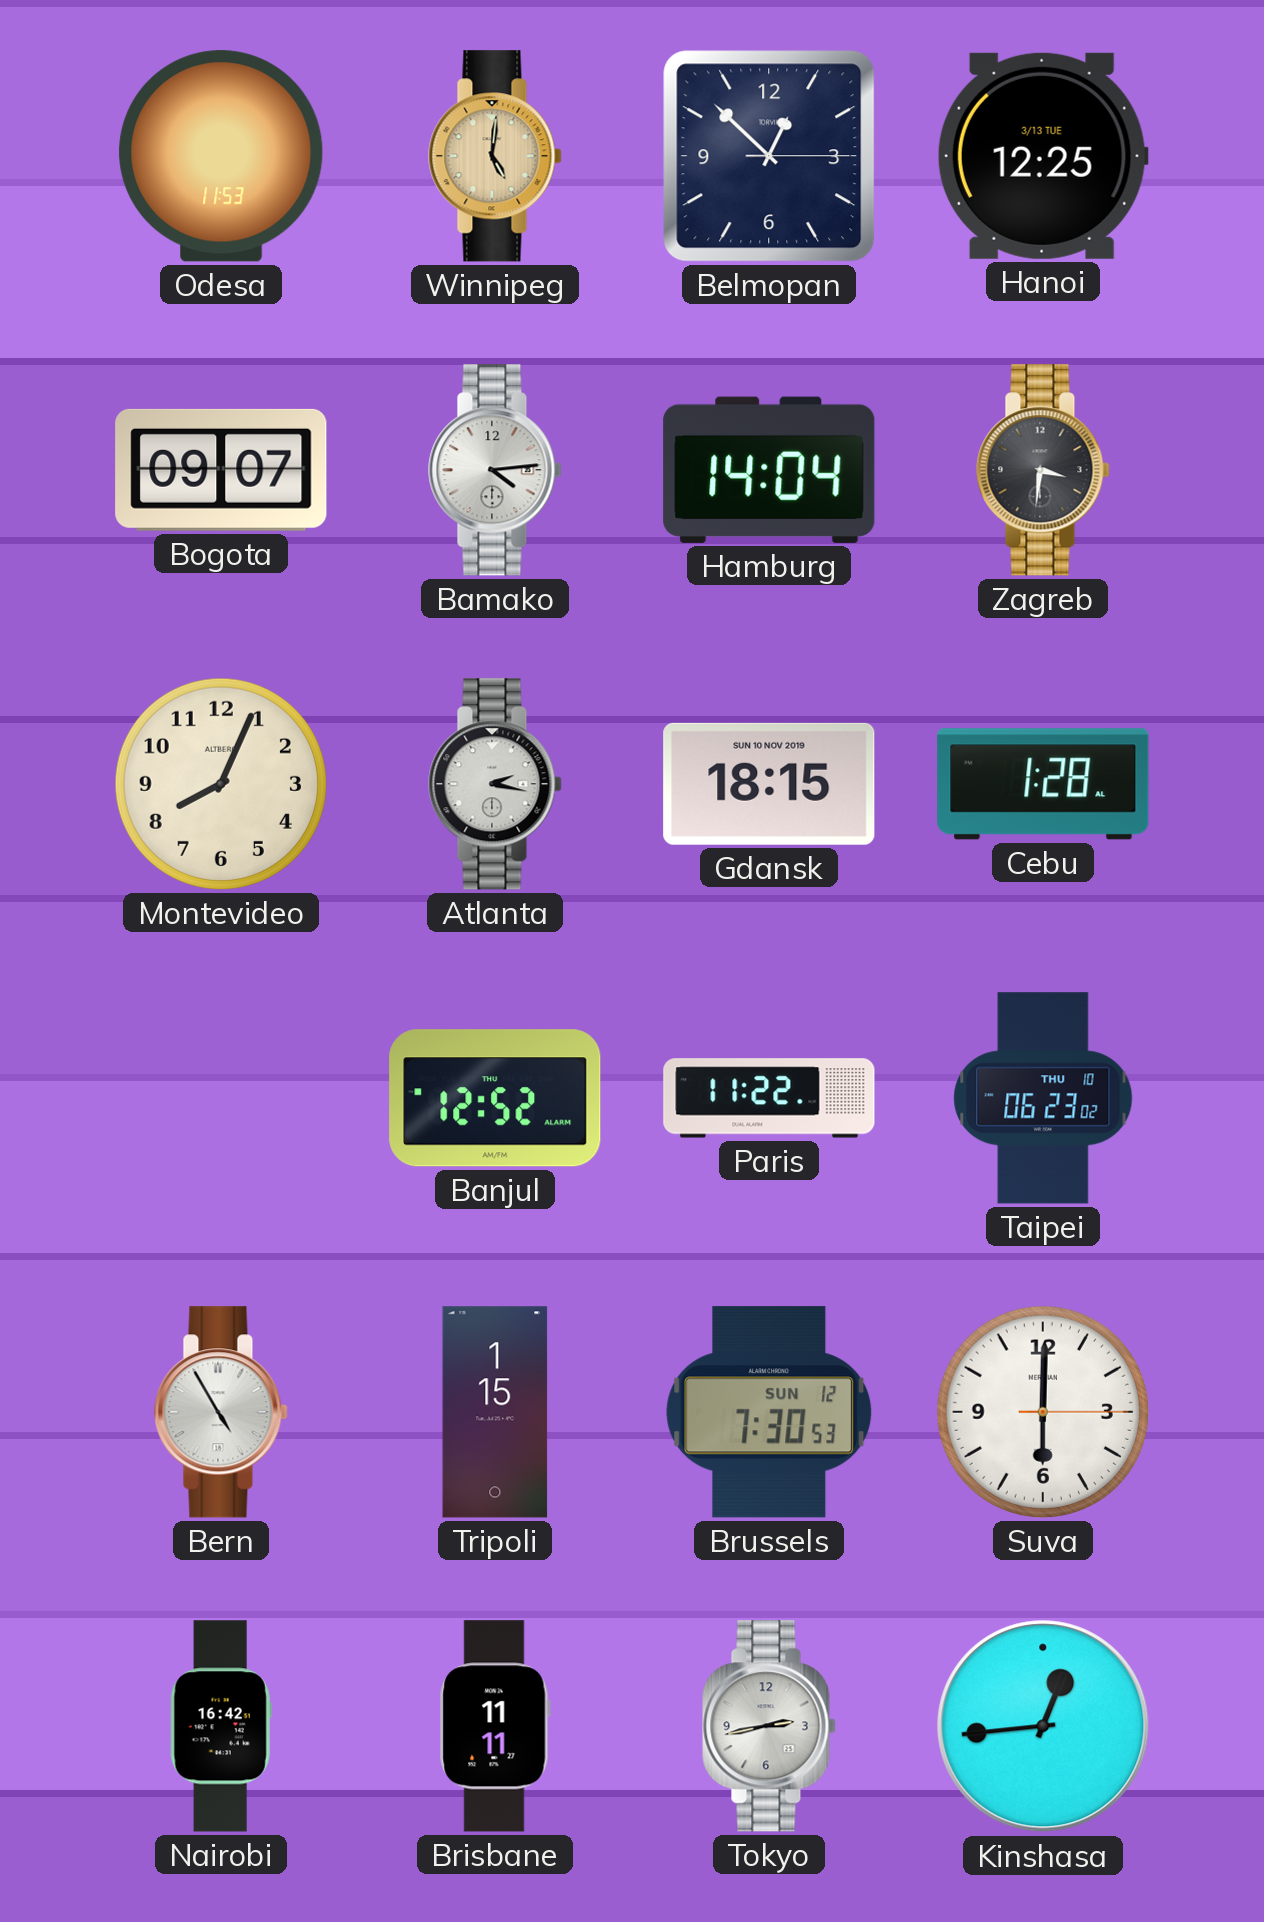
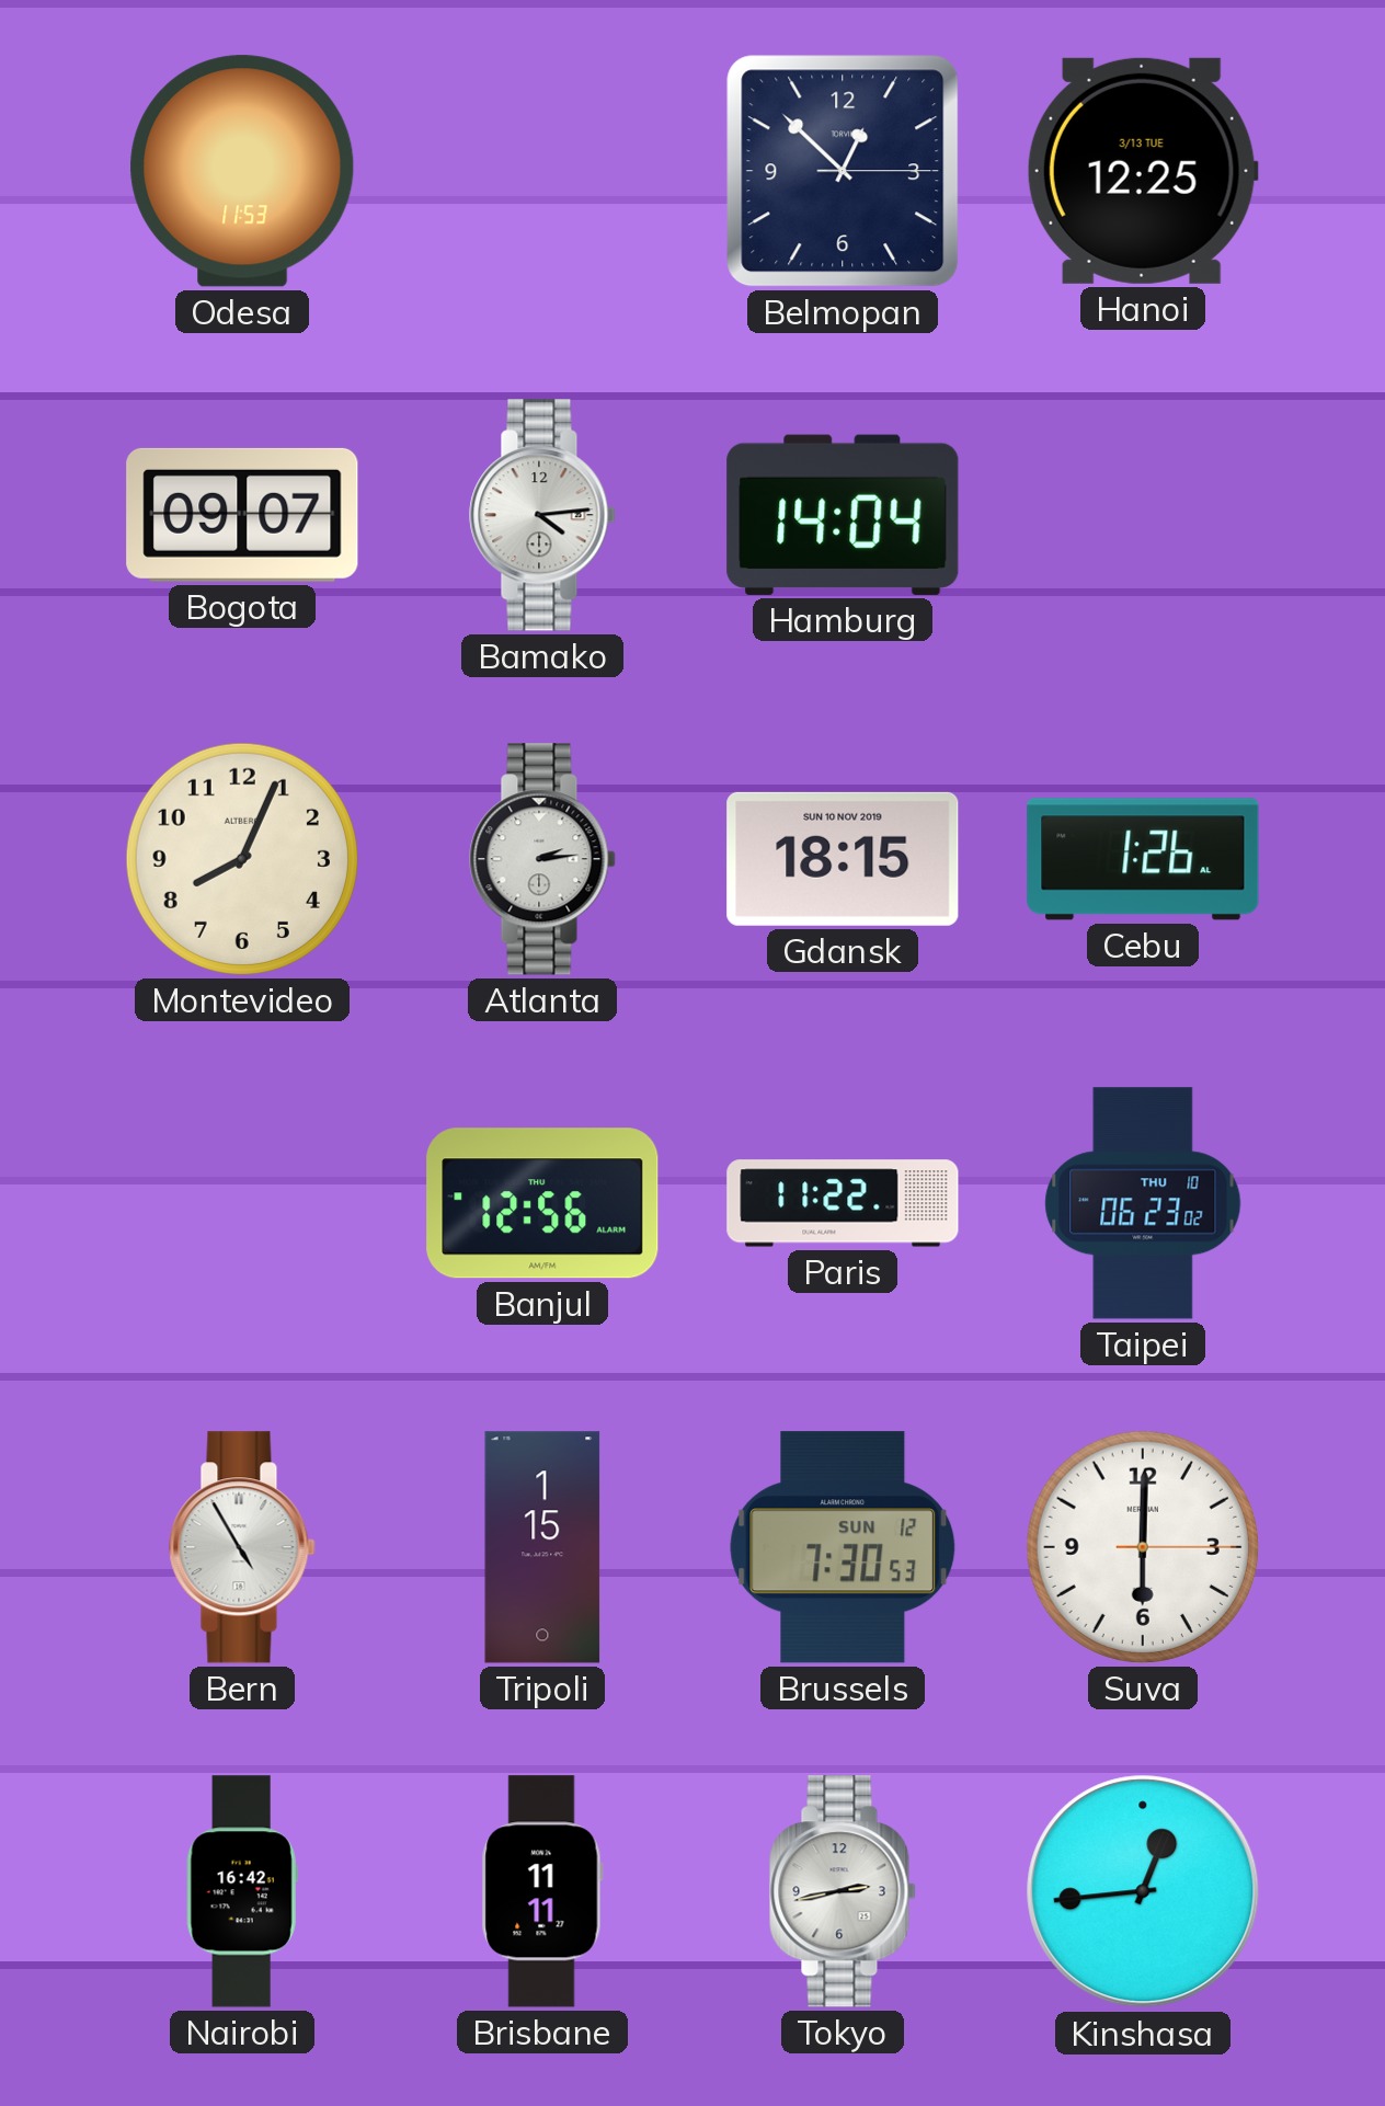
Winnipeg: 5:01 -> none
Zagreb: 3:31 -> none
Atlanta: 2:17 -> 2:14
Cebu: 1:28 -> 1:26
Banjul: 12:52 -> 12:56
